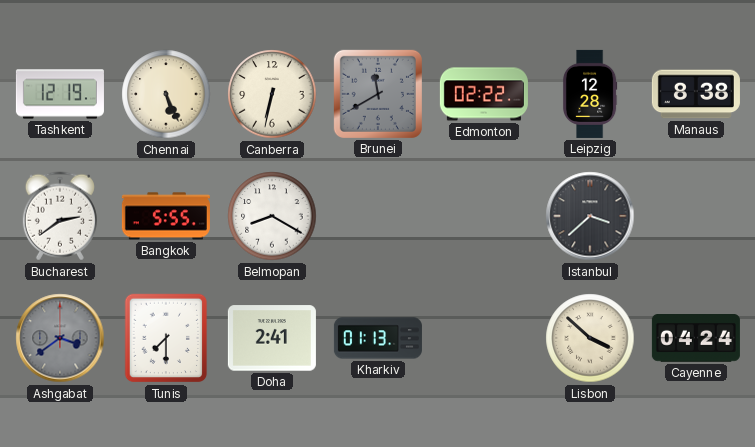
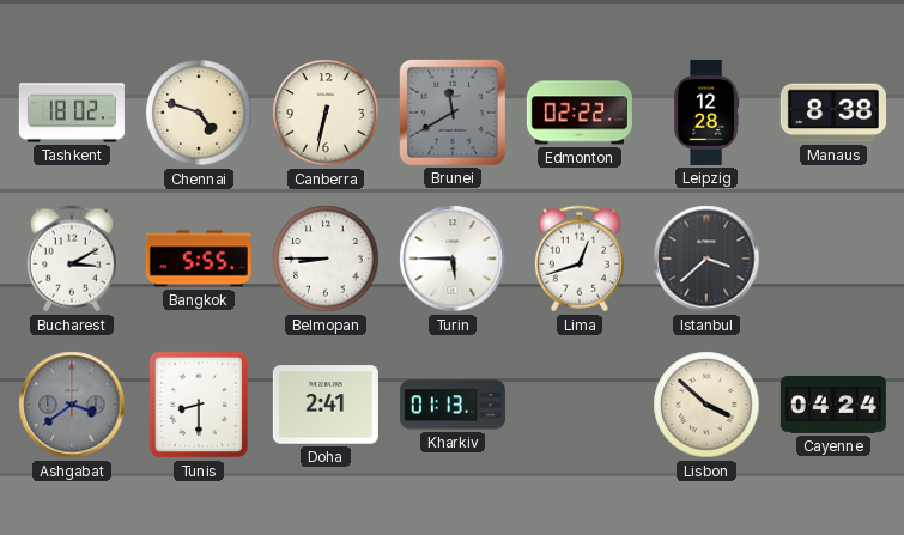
Tashkent: 12:19 -> 18:02
Chennai: 5:26 -> 4:48
Bucharest: 2:39 -> 3:10
Belmopan: 8:20 -> 8:45
Turin: none -> 5:45
Lima: none -> 12:42
Tunis: 7:30 -> 8:30
